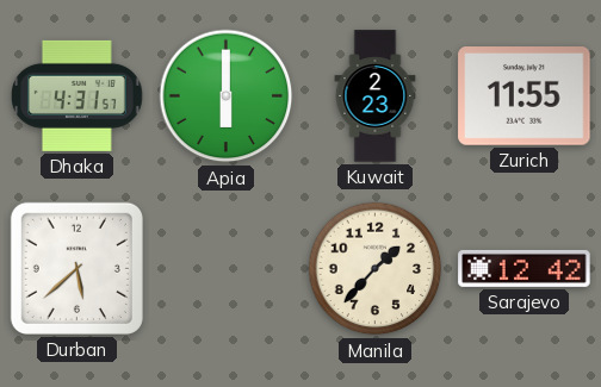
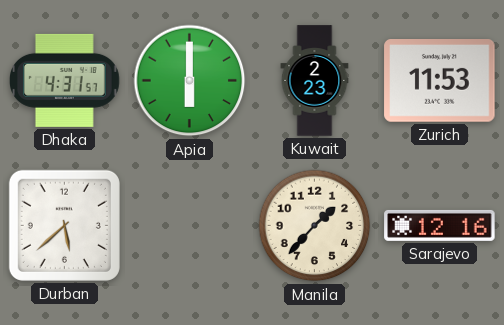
Zurich: 11:55 -> 11:53
Sarajevo: 12:42 -> 12:16
